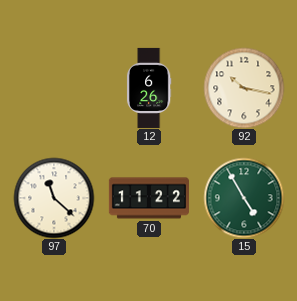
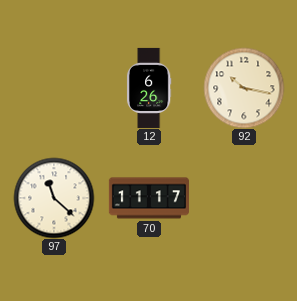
70: 11:22 -> 11:17
15: 4:55 -> none
